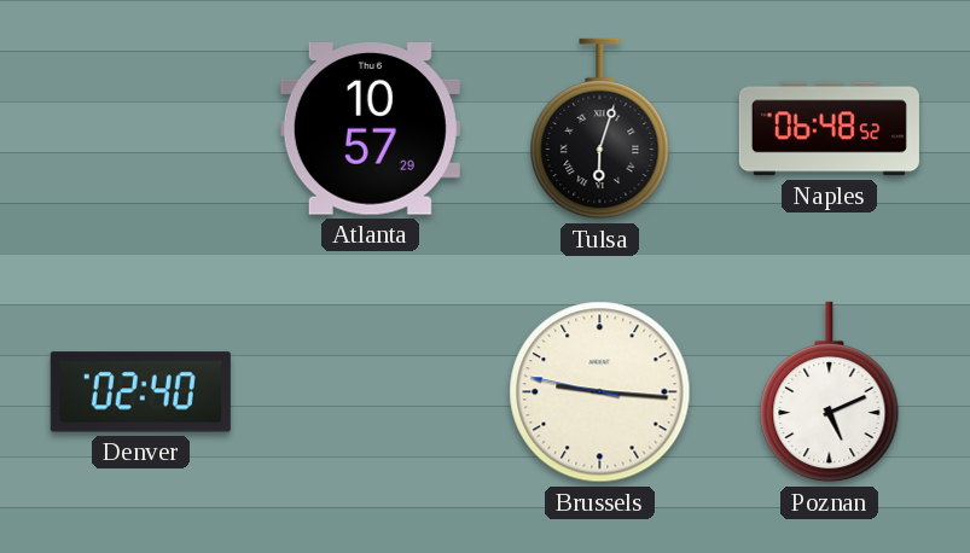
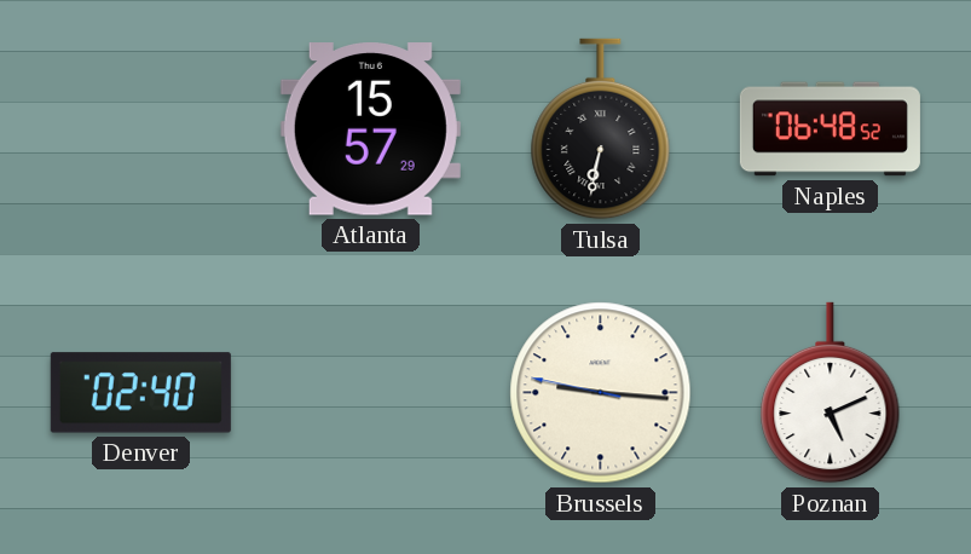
Atlanta: 10:57 -> 15:57
Tulsa: 6:03 -> 6:32
